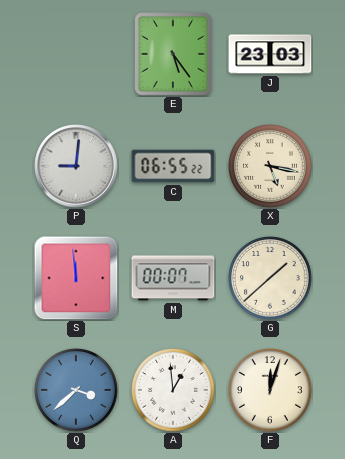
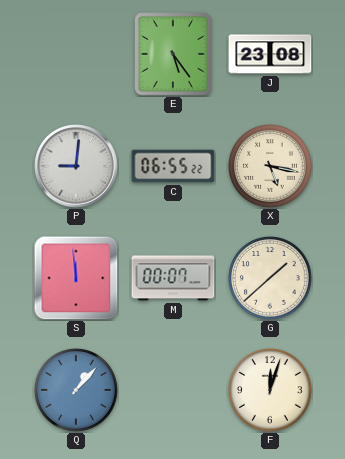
J: 23:03 -> 23:08
Q: 3:38 -> 1:07
A: 12:59 -> none
